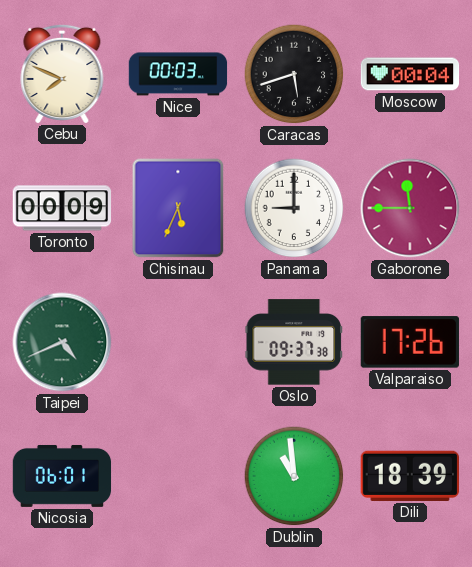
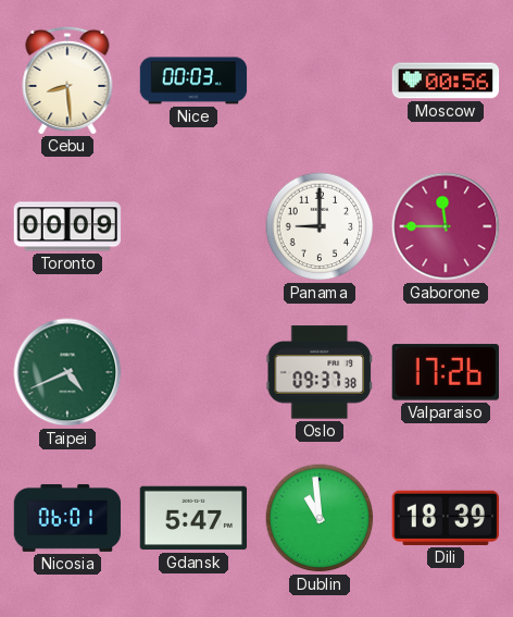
Cebu: 7:49 -> 8:29
Caracas: 5:42 -> none
Moscow: 00:04 -> 00:56
Chisinau: 5:34 -> none
Gdansk: none -> 5:47
